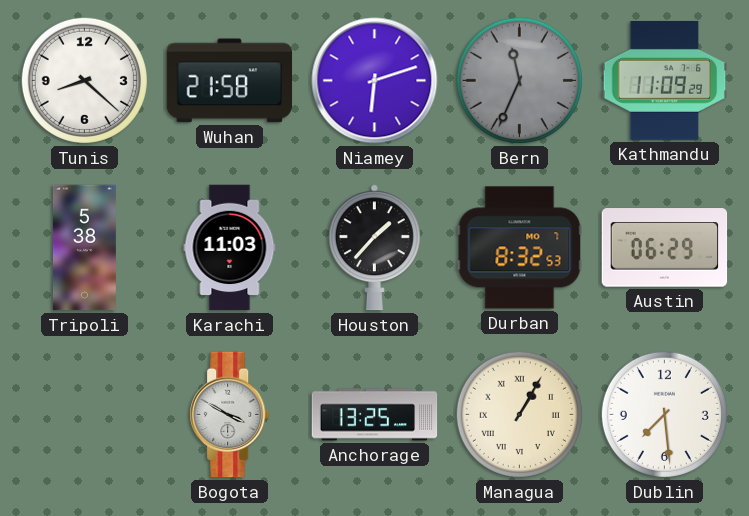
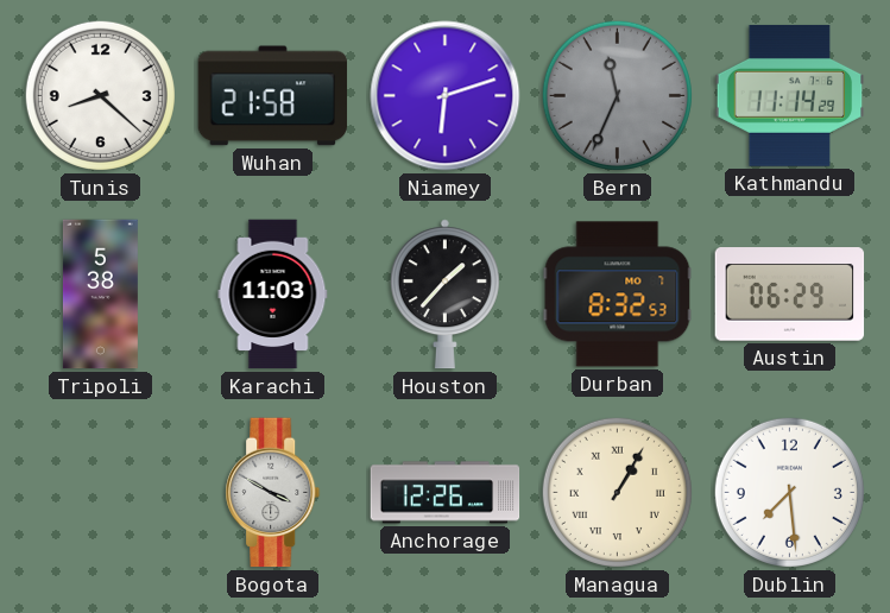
Kathmandu: 11:09 -> 11:14
Anchorage: 13:25 -> 12:26
